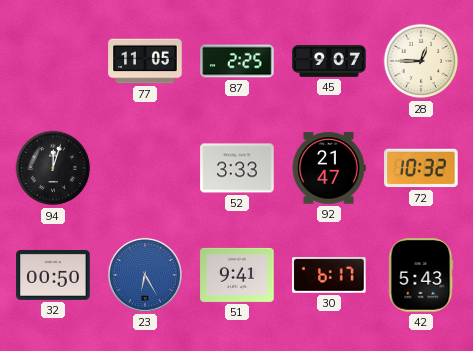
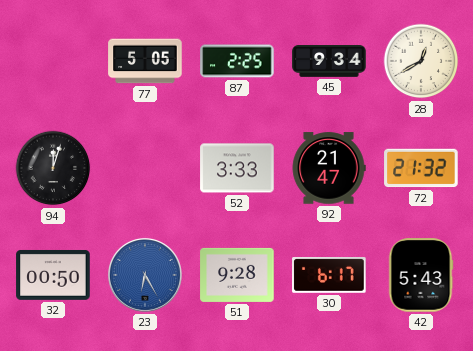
77: 11:05 -> 5:05
45: 9:07 -> 9:34
28: 12:45 -> 12:40
72: 10:32 -> 21:32
51: 9:41 -> 9:28
